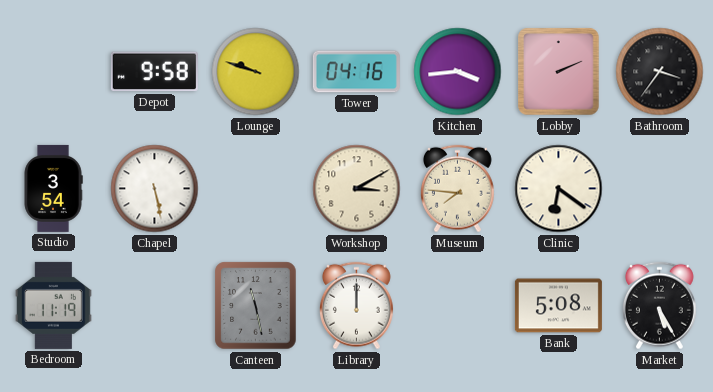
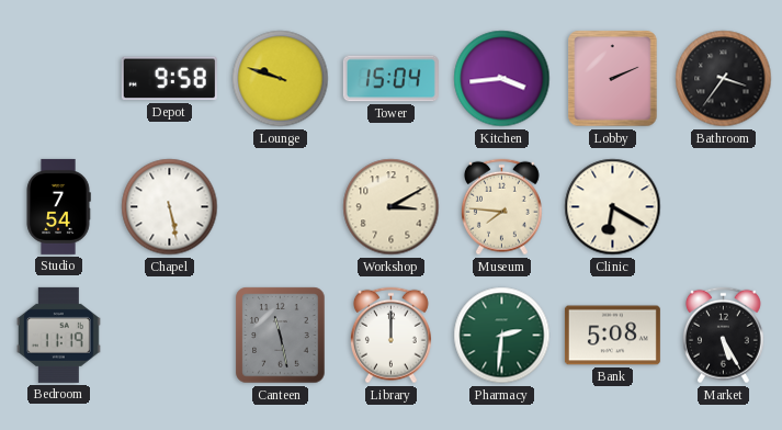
Tower: 04:16 -> 15:04
Studio: 3:54 -> 7:54
Clinic: 6:21 -> 6:20
Pharmacy: none -> 2:31
